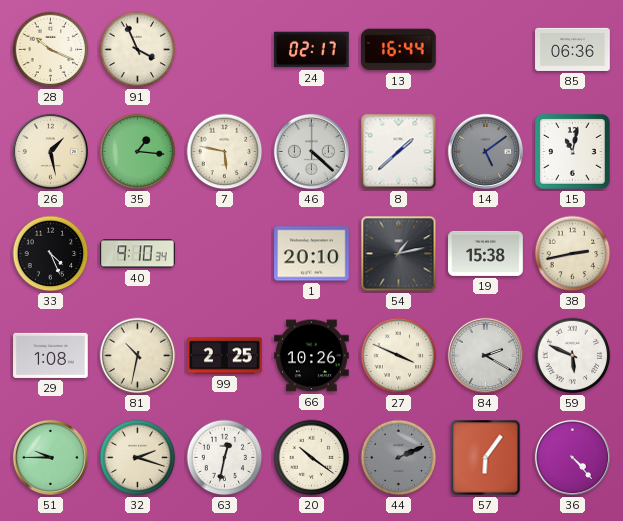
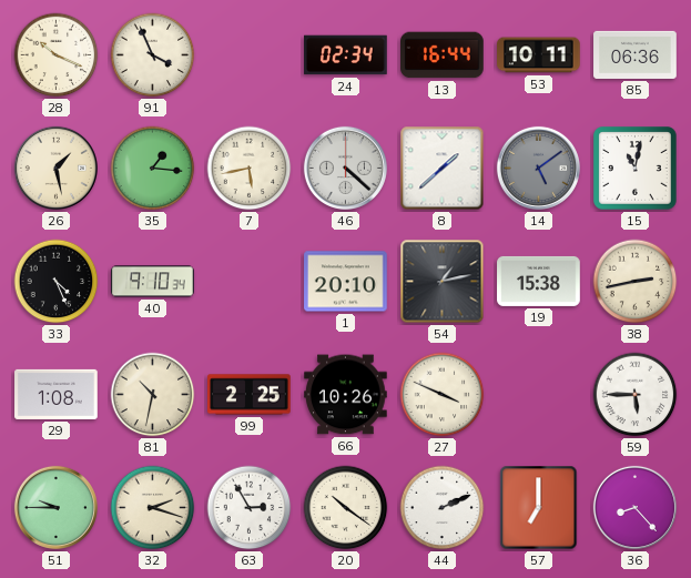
24: 02:17 -> 02:34
53: none -> 10:11
7: 5:47 -> 5:43
84: 2:20 -> none
59: 5:49 -> 5:45
63: 12:32 -> 2:55
44 dial: grey -> white
57: 6:06 -> 7:00
36: 4:23 -> 8:23
